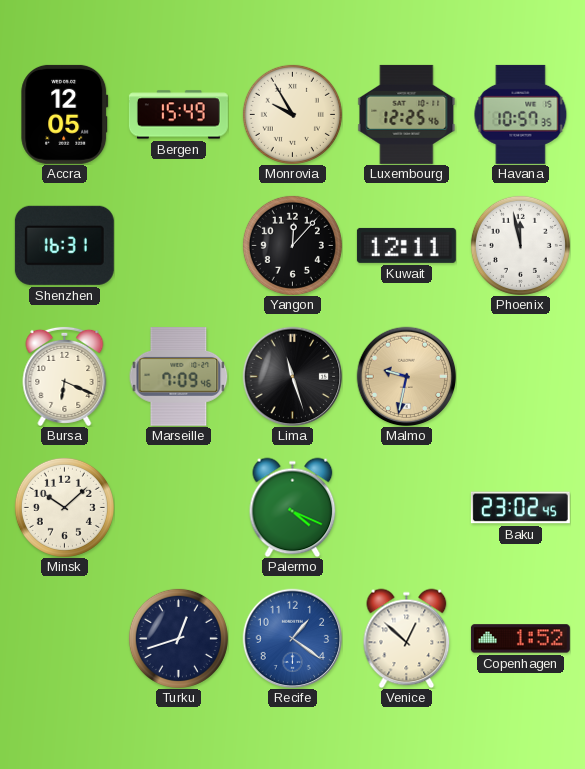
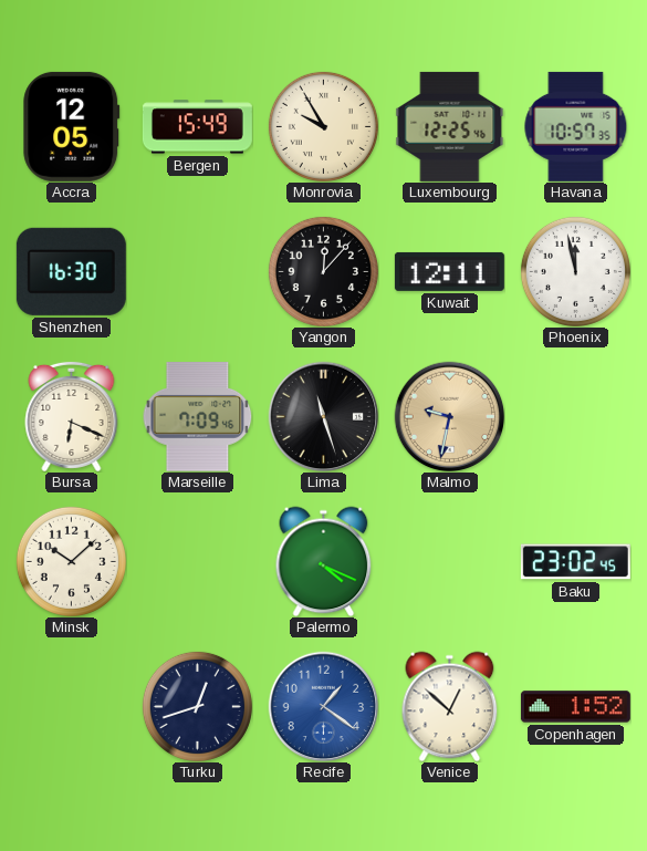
Shenzhen: 16:31 -> 16:30
